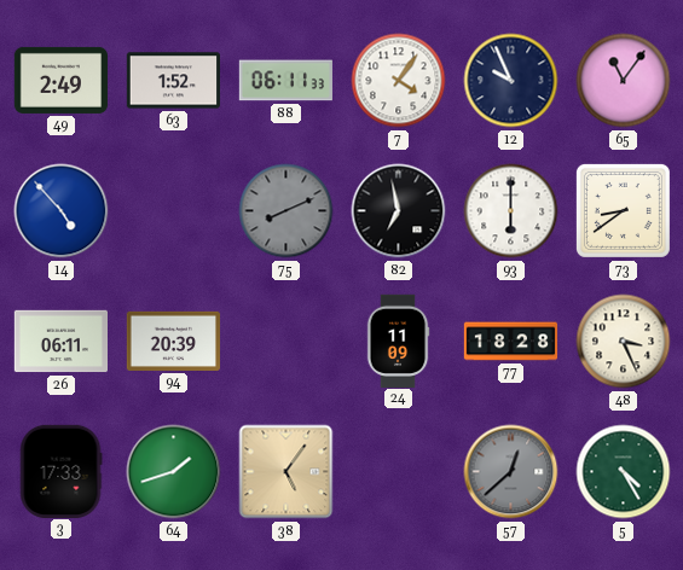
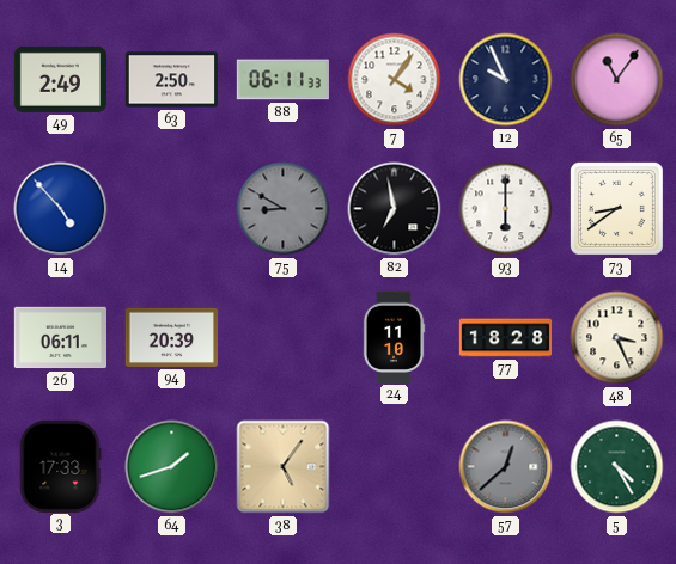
63: 1:52 -> 2:50
75: 8:11 -> 8:50
24: 11:09 -> 11:10
